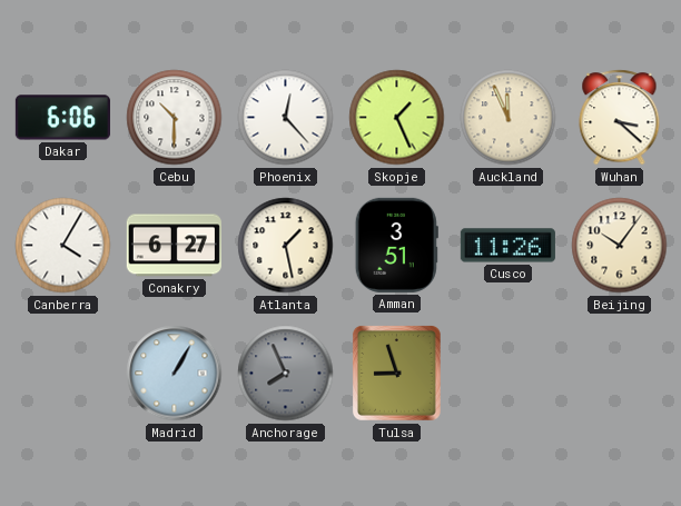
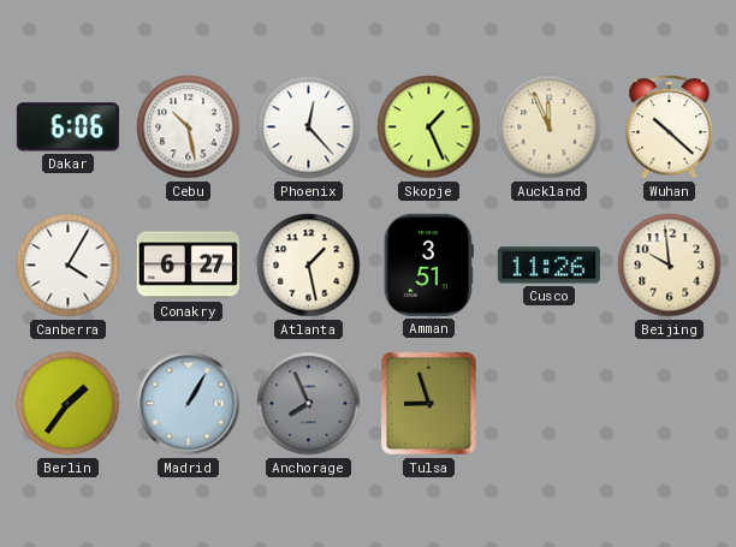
Cebu: 10:30 -> 10:28
Wuhan: 3:22 -> 10:22
Beijing: 10:06 -> 9:59
Berlin: none -> 1:36
